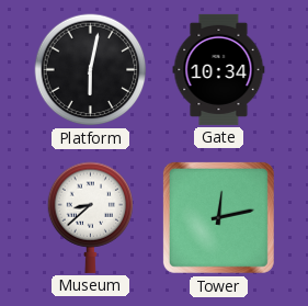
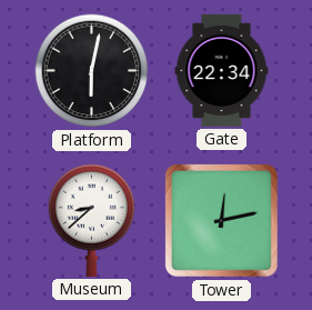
Gate: 10:34 -> 22:34
